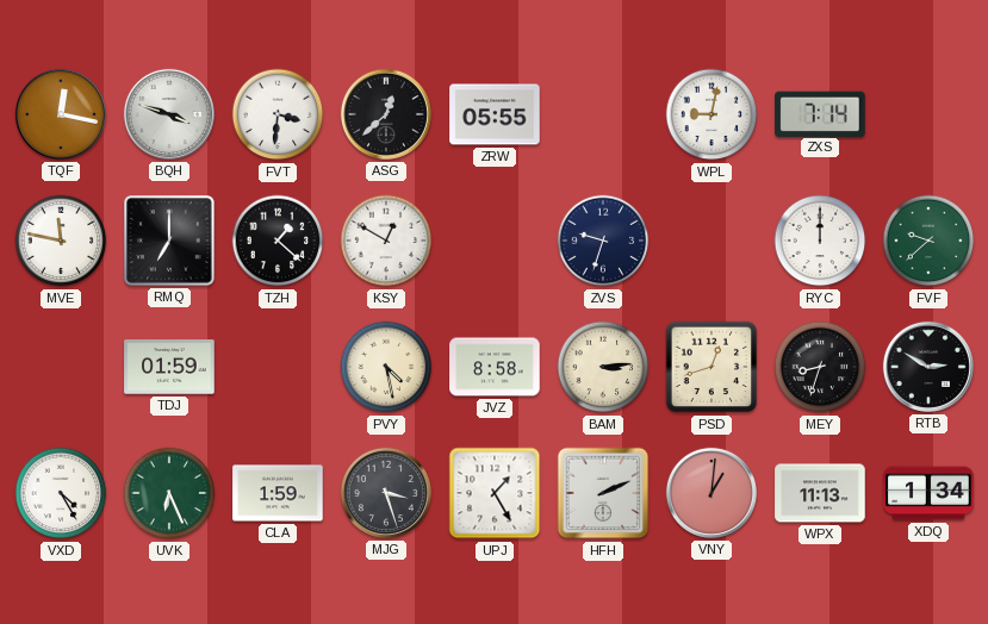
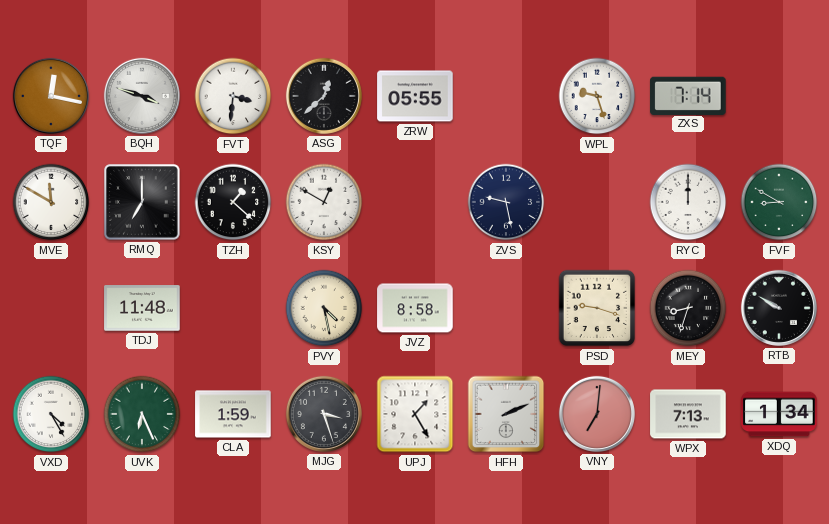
WPL: 9:02 -> 9:27
MVE: 11:47 -> 11:50
ZVS: 9:33 -> 9:28
FVF: 9:38 -> 8:50
TDJ: 01:59 -> 11:48
BAM: 3:14 -> none
PSD: 12:42 -> 9:18
RTB: 2:50 -> 9:50
VNY: 1:01 -> 7:01
WPX: 11:13 -> 7:13
